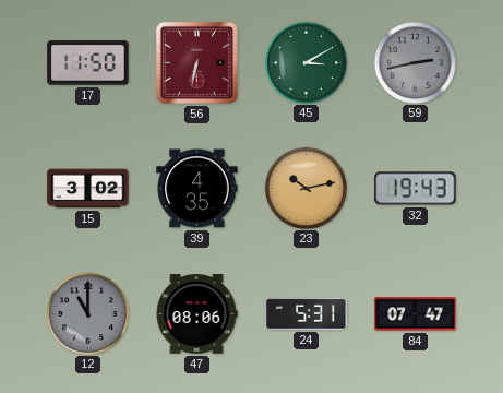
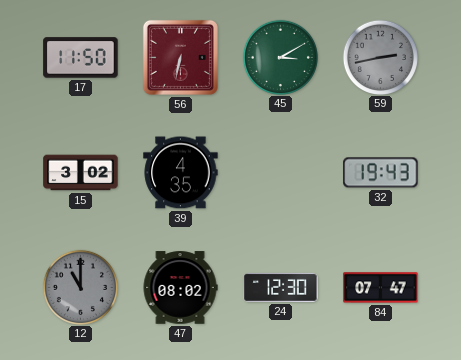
23: 10:13 -> none
47: 08:06 -> 08:02
24: 5:31 -> 12:30
